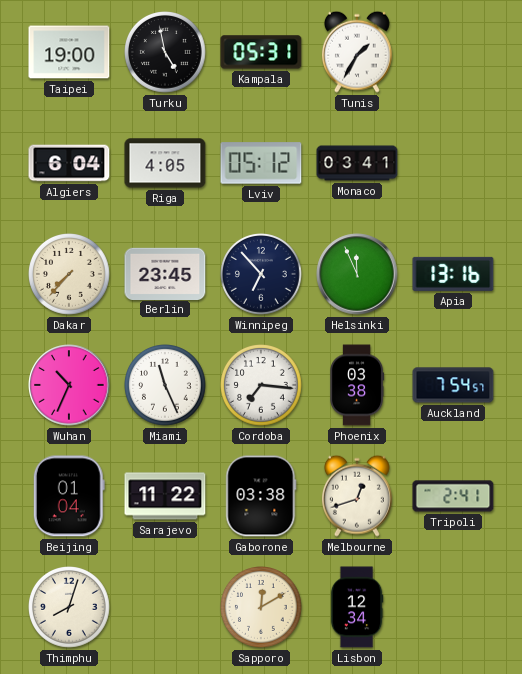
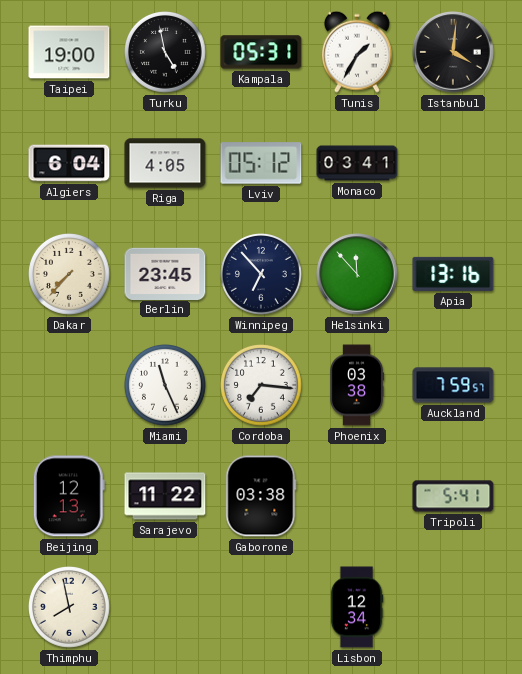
Istanbul: none -> 4:01
Helsinki: 11:56 -> 11:53
Wuhan: 10:34 -> none
Auckland: 7:54 -> 7:59
Beijing: 01:04 -> 12:13
Melbourne: 12:42 -> none
Tripoli: 2:41 -> 5:41
Thimphu: 8:03 -> 7:58
Sapporo: 12:10 -> none
